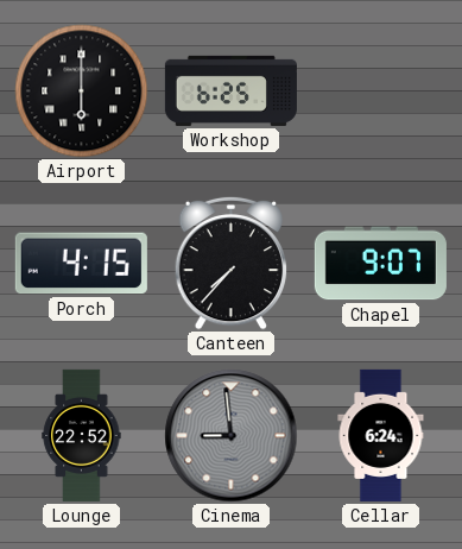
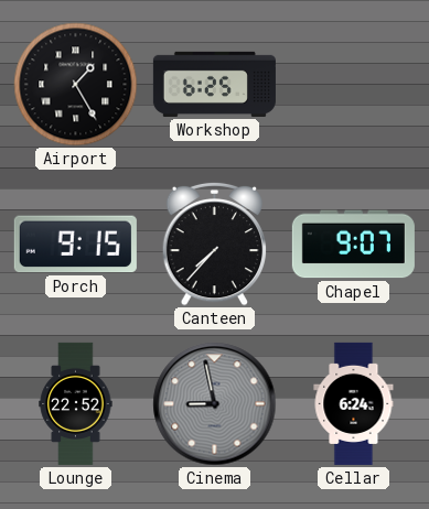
Airport: 6:00 -> 1:25
Porch: 4:15 -> 9:15
Cinema: 8:59 -> 8:58
